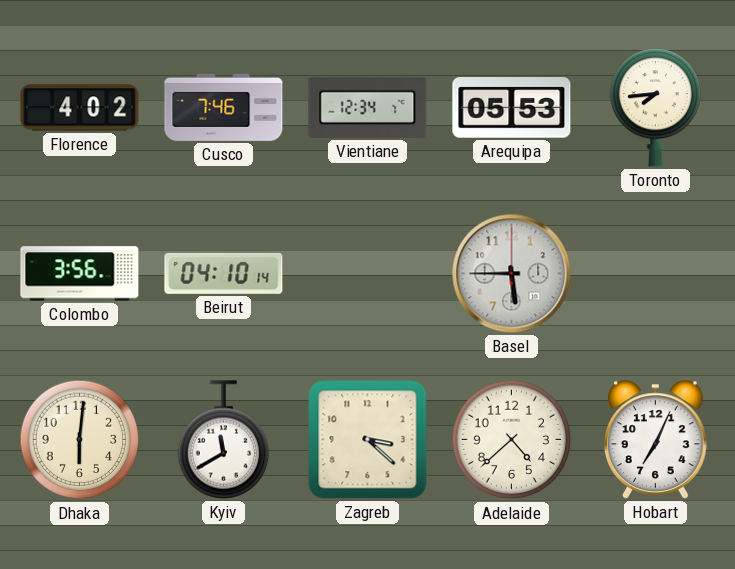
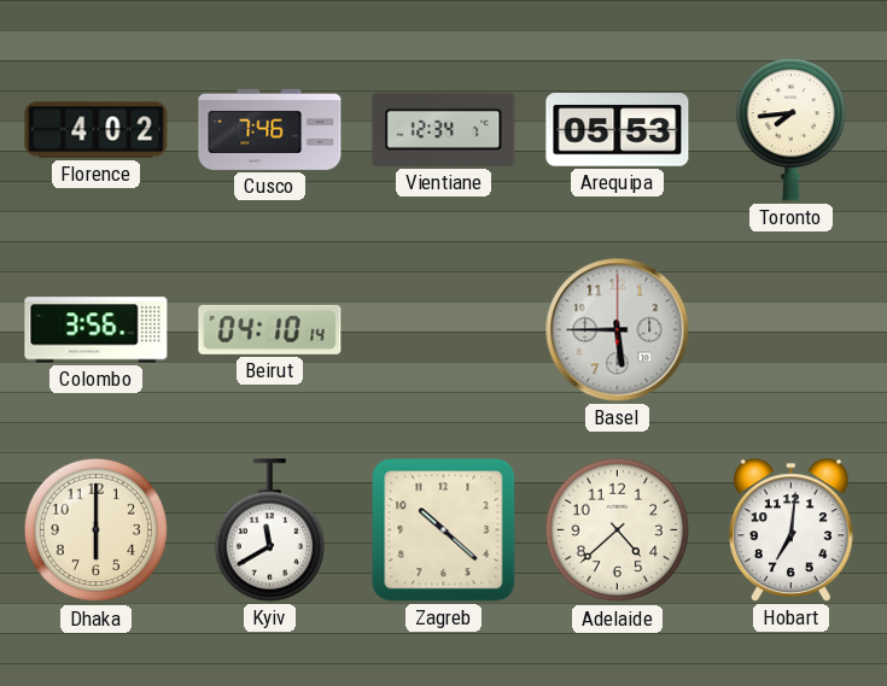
Dhaka: 6:01 -> 6:00
Zagreb: 3:22 -> 10:22
Hobart: 7:04 -> 7:01
